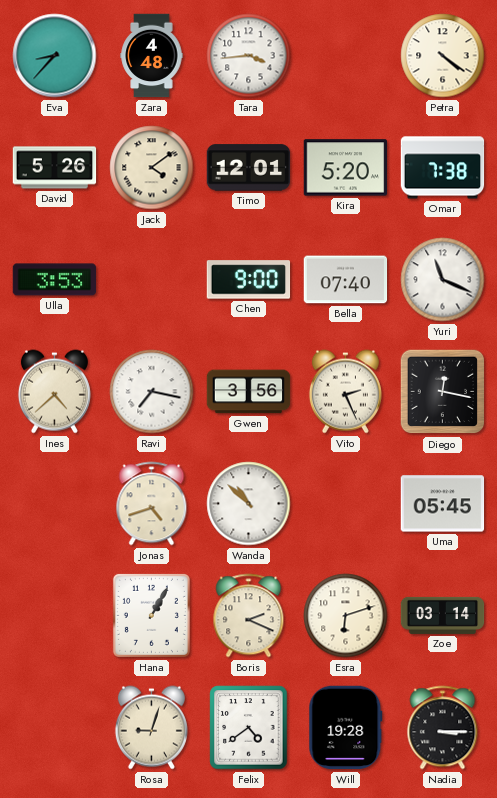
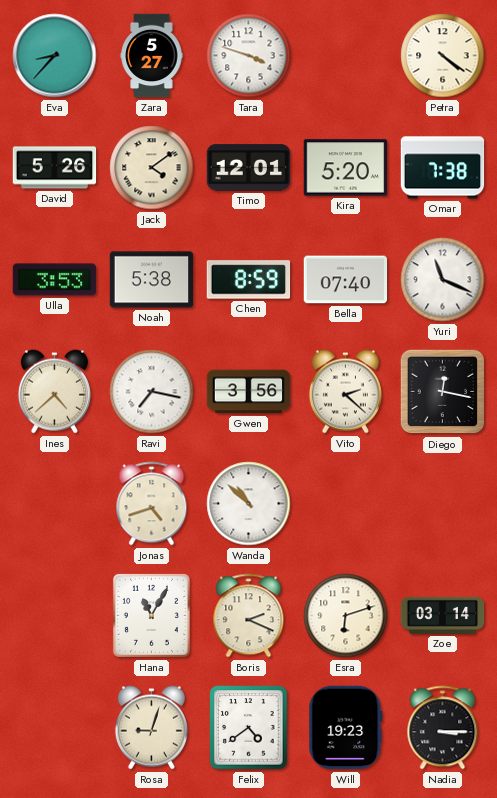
Zara: 4:48 -> 5:27
Tara: 3:44 -> 3:48
Noah: none -> 5:38
Chen: 9:00 -> 8:59
Vito: 2:26 -> 2:22
Uma: 05:45 -> none
Hana: 1:05 -> 11:05
Will: 19:28 -> 19:23
